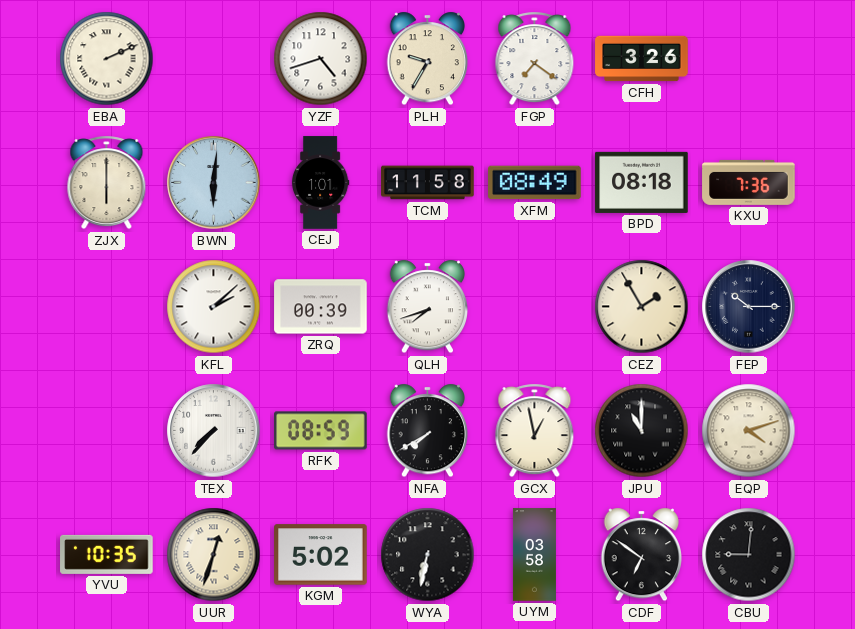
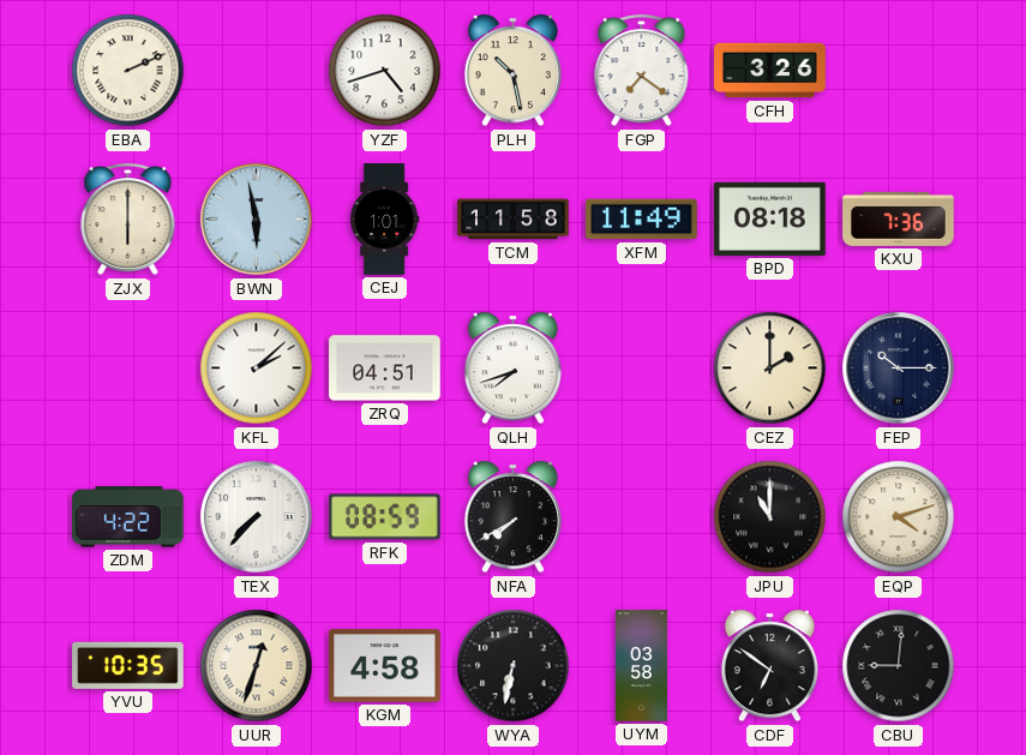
PLH: 9:35 -> 10:28
BWN: 6:01 -> 5:58
XFM: 08:49 -> 11:49
ZRQ: 00:39 -> 04:51
CEZ: 1:55 -> 2:00
ZDM: none -> 4:22
GCX: 12:58 -> none
KGM: 5:02 -> 4:58
